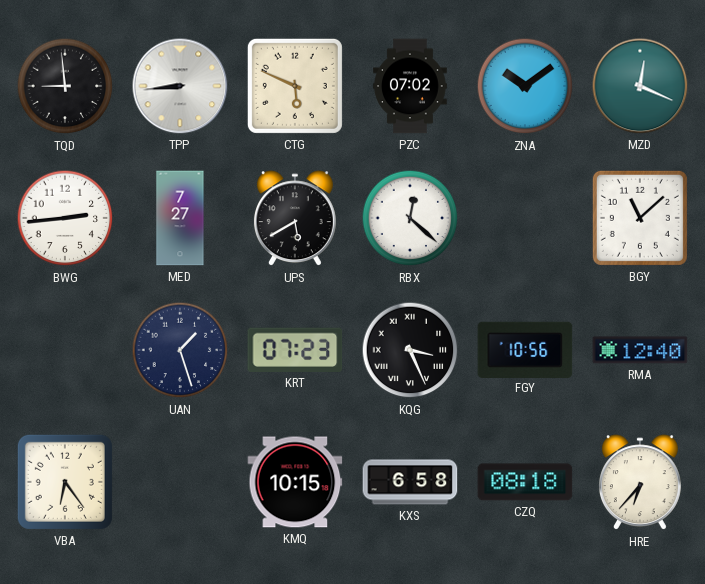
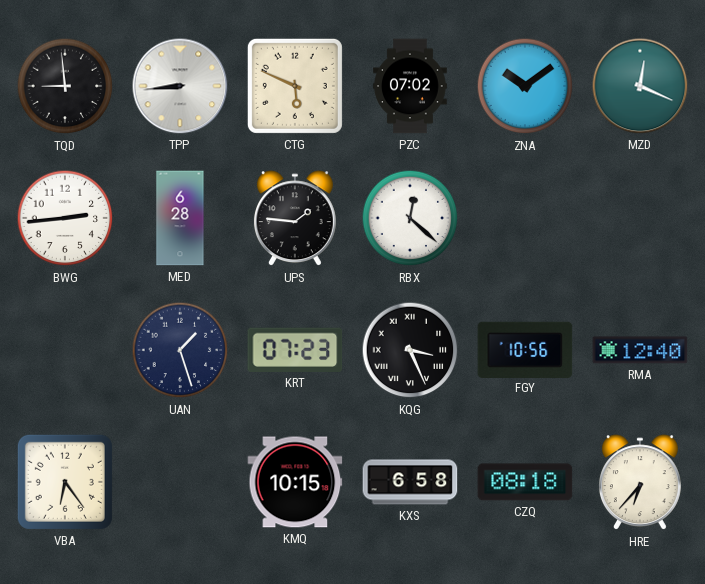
MED: 7:27 -> 6:28
UPS: 5:40 -> 1:46
BGY: 11:08 -> none
